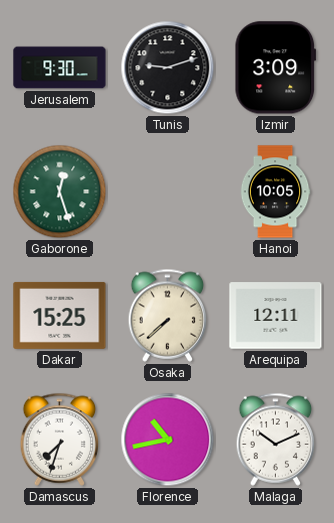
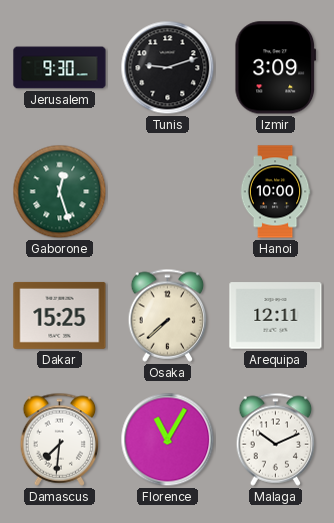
Hanoi: 10:05 -> 10:00
Damascus: 7:33 -> 7:31
Florence: 10:43 -> 11:05
